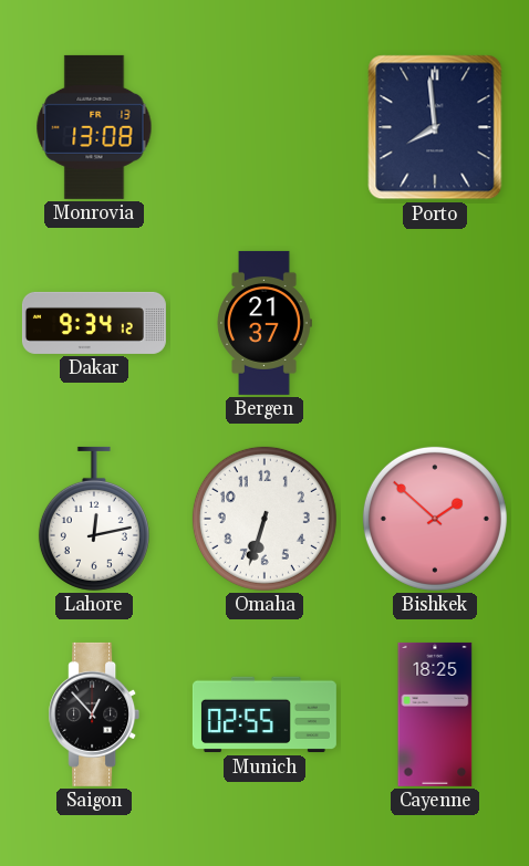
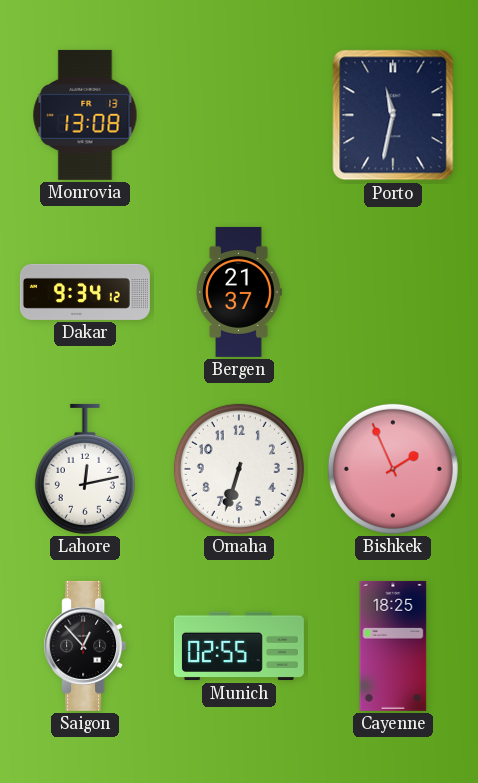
Porto: 7:59 -> 11:32
Bishkek: 1:52 -> 1:56
